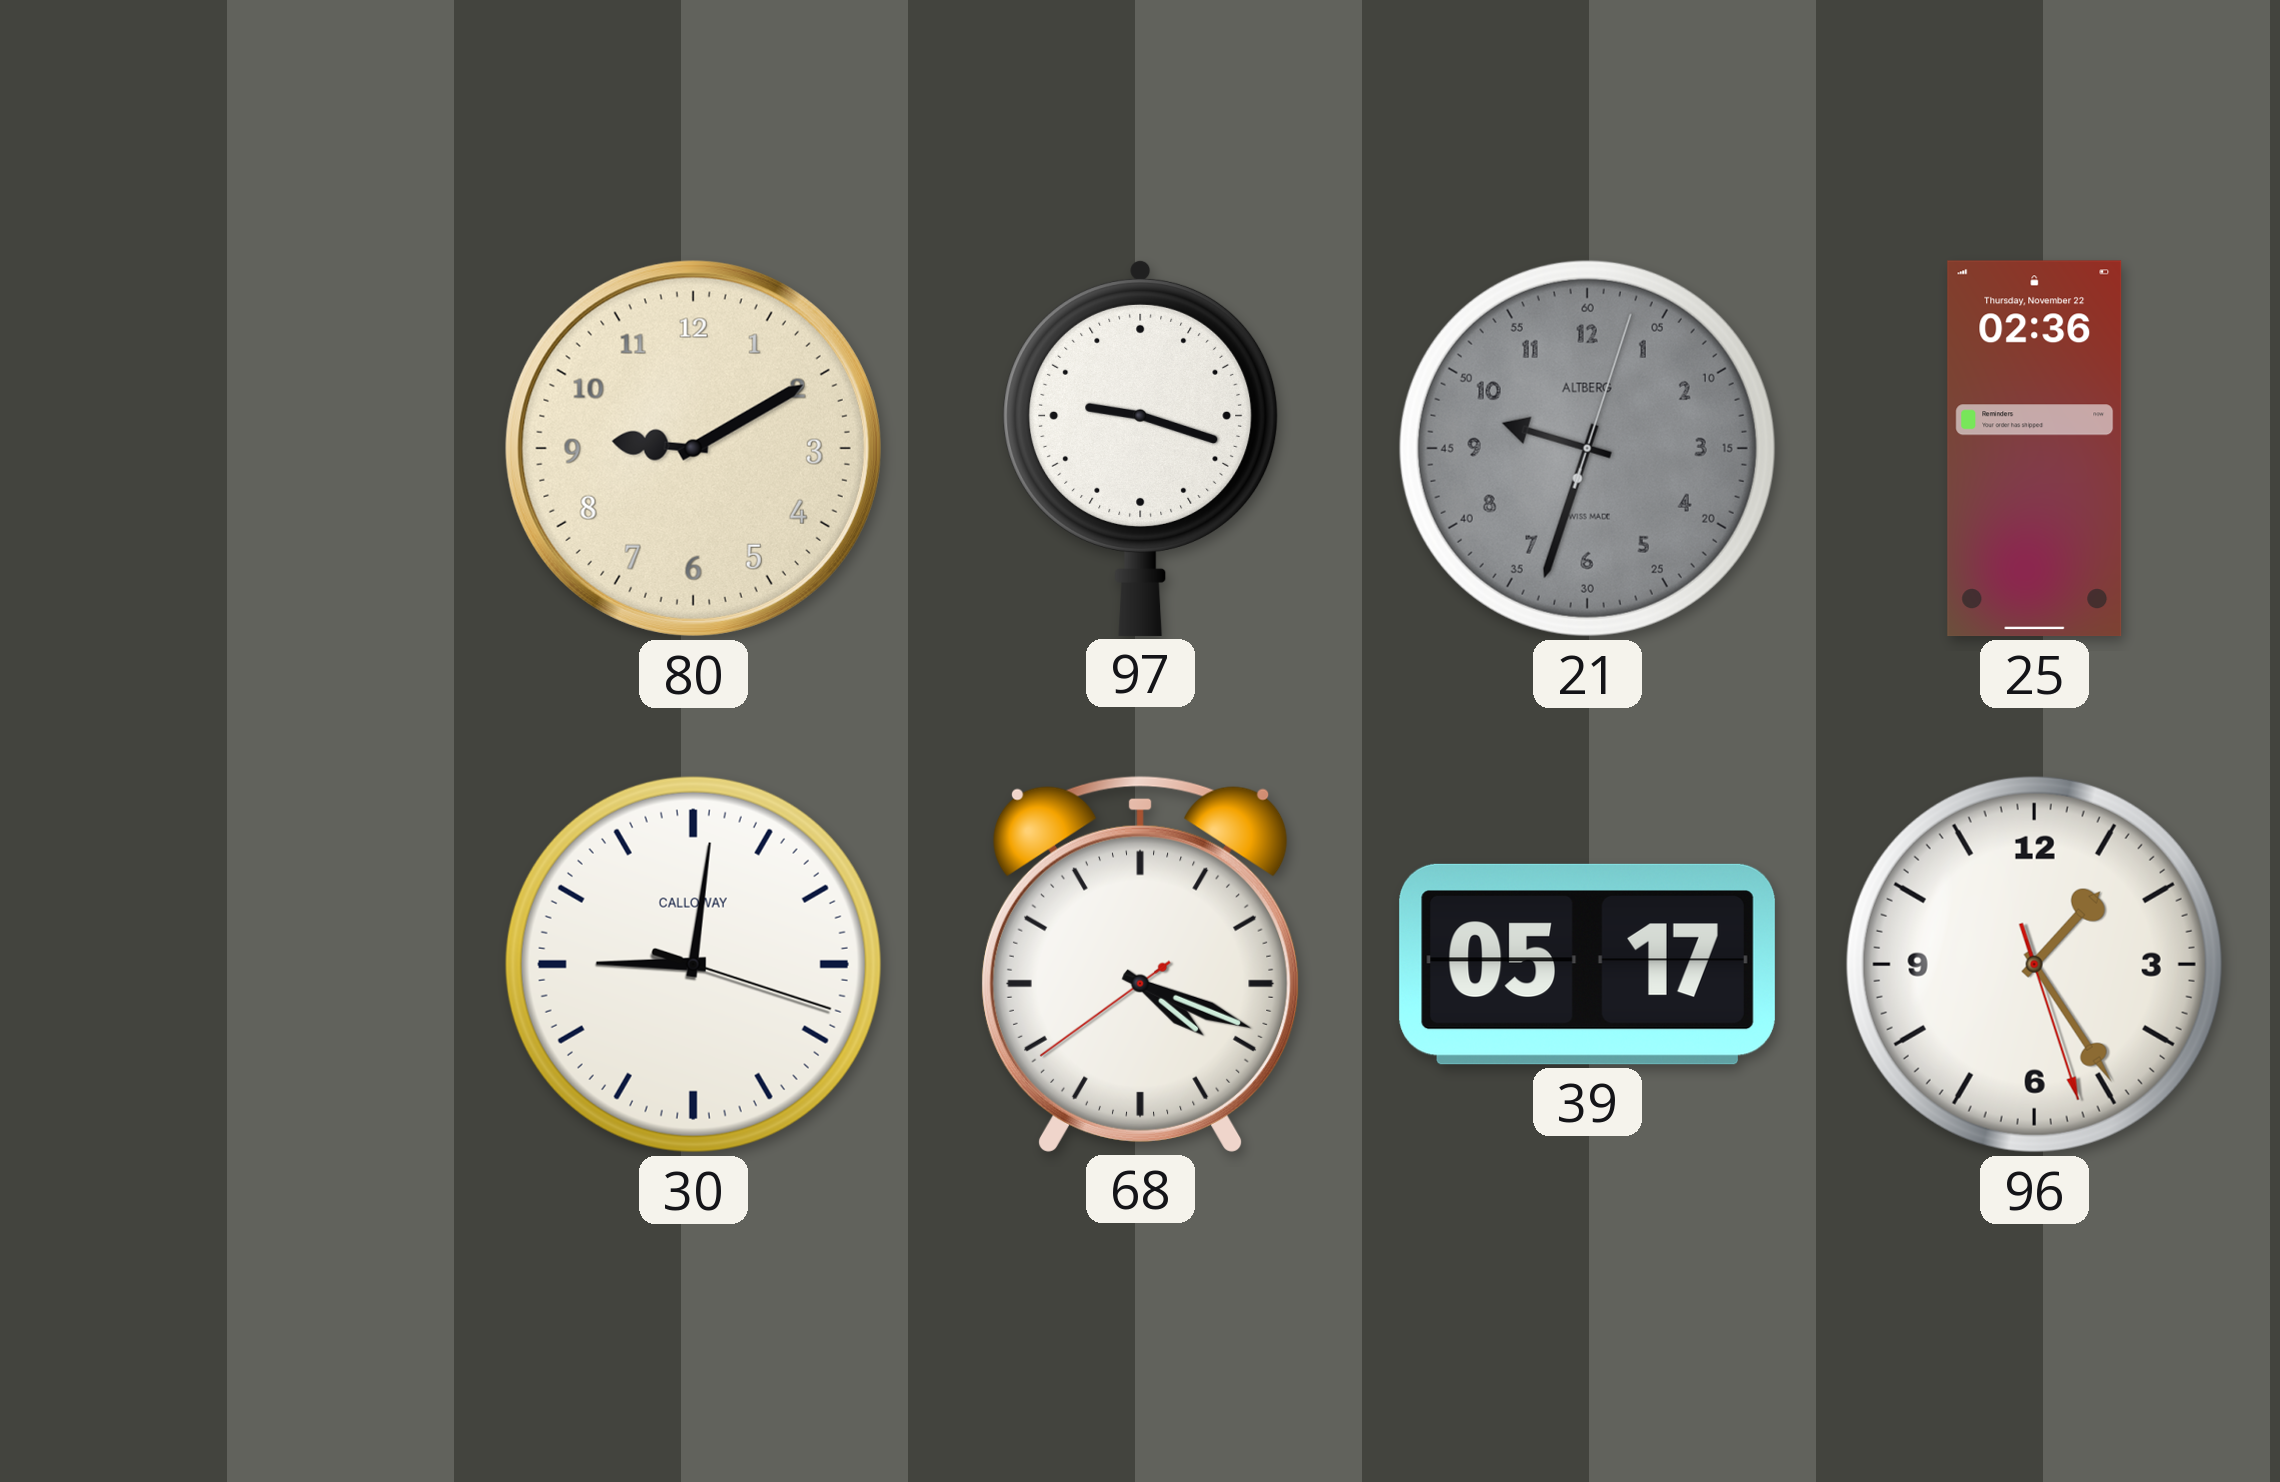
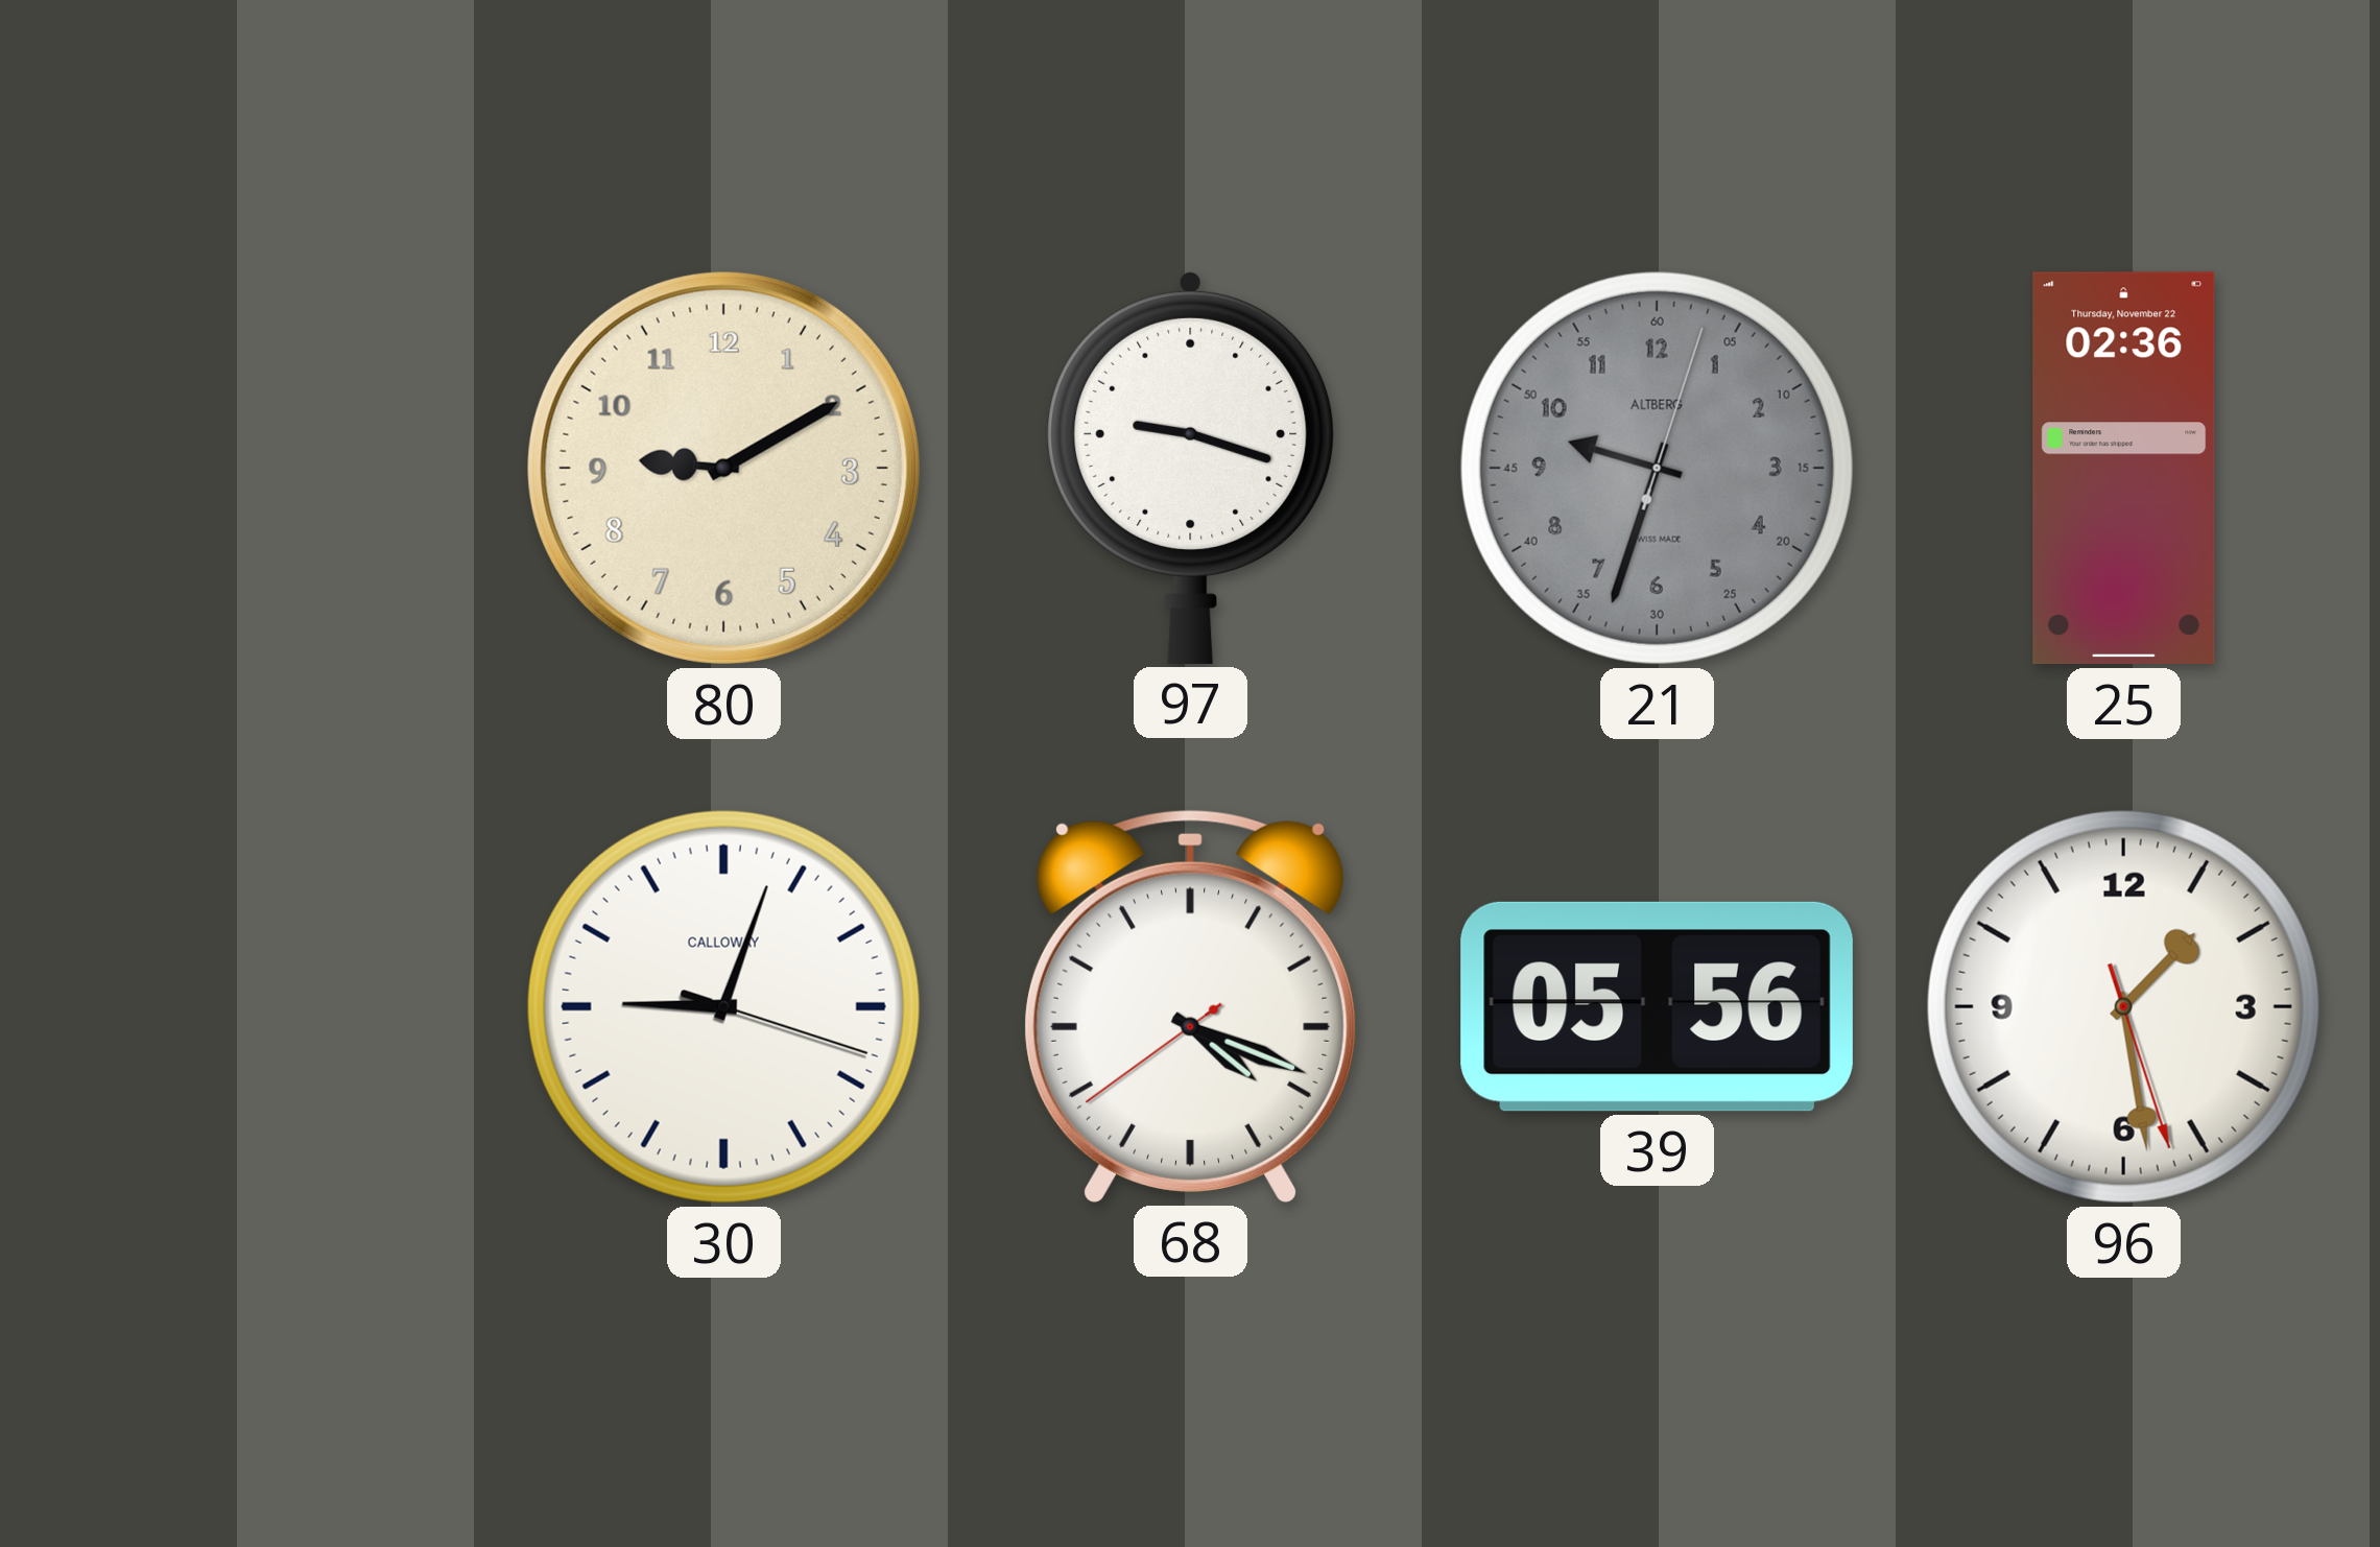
30: 9:01 -> 9:03
39: 05:17 -> 05:56
96: 1:24 -> 1:28
